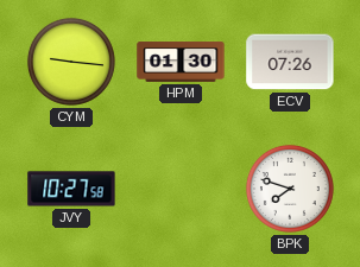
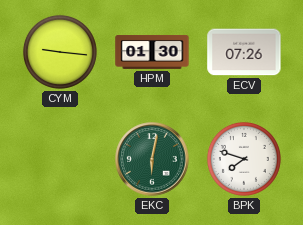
JVY: 10:27 -> none
EKC: none -> 6:02
